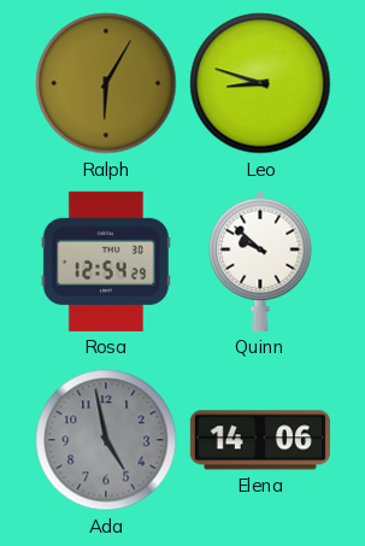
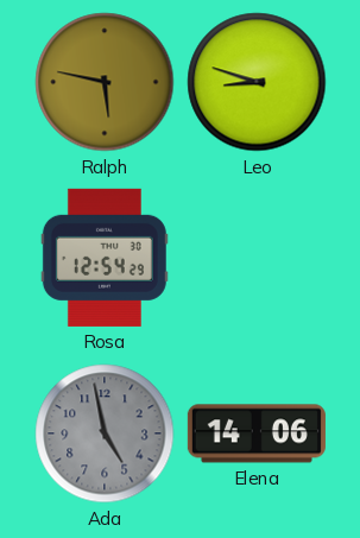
Ralph: 6:05 -> 5:47
Quinn: 9:52 -> none
